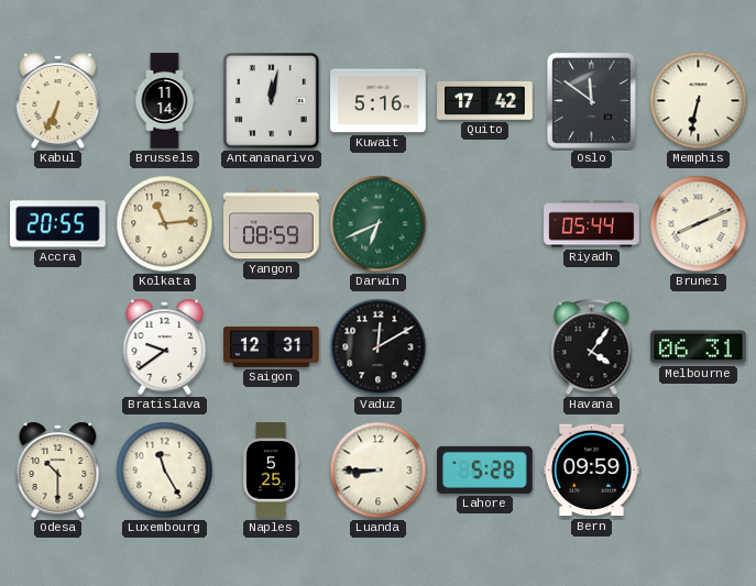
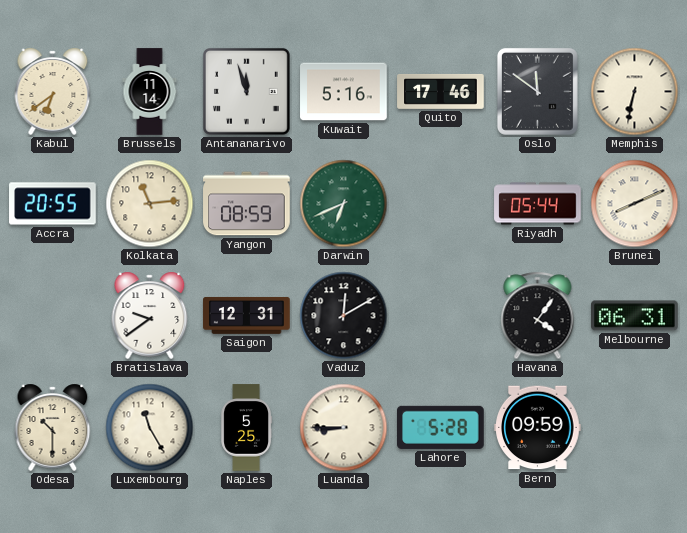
Kabul: 6:34 -> 6:39
Antananarivo: 12:02 -> 11:57
Quito: 17:42 -> 17:46
